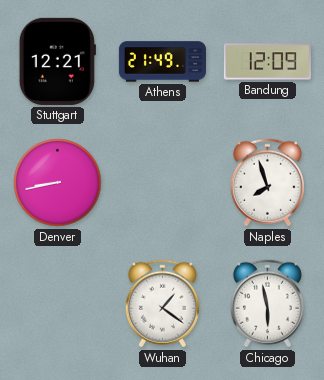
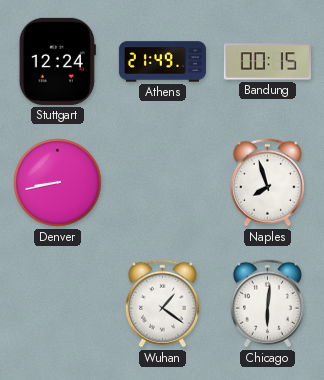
Stuttgart: 12:21 -> 12:24
Bandung: 12:09 -> 00:15
Chicago: 5:58 -> 6:01
